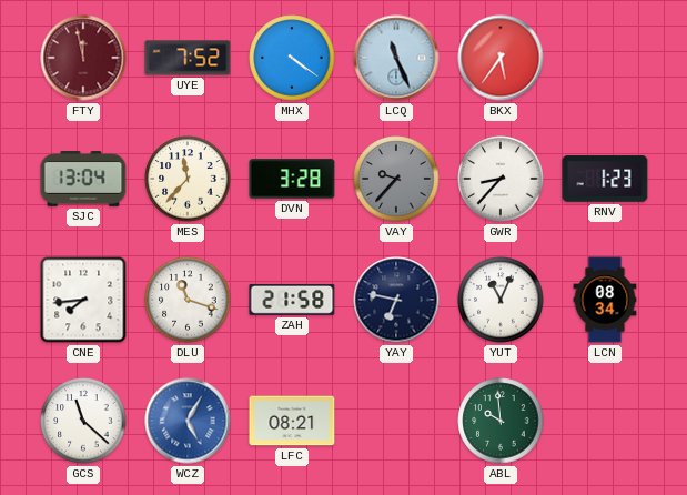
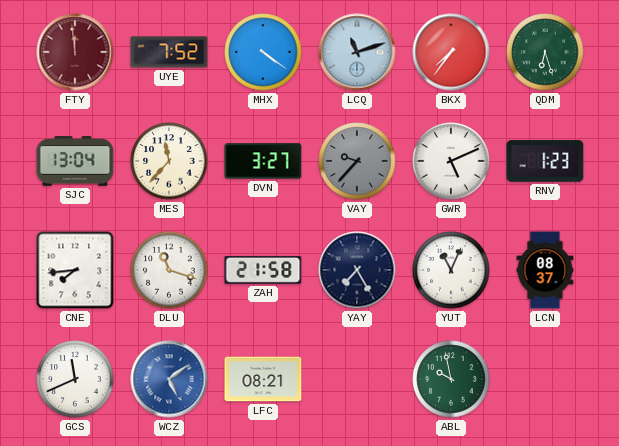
FTY: 11:58 -> 11:59
LCQ: 11:26 -> 11:12
BKX: 5:36 -> 7:36
QDM: none -> 6:27
DVN: 3:28 -> 3:27
GWR: 8:37 -> 5:11
YAY: 6:47 -> 7:25
LCN: 08:34 -> 08:37
GCS: 11:22 -> 11:41
WCZ: 5:05 -> 5:09
ABL: 9:59 -> 9:58
